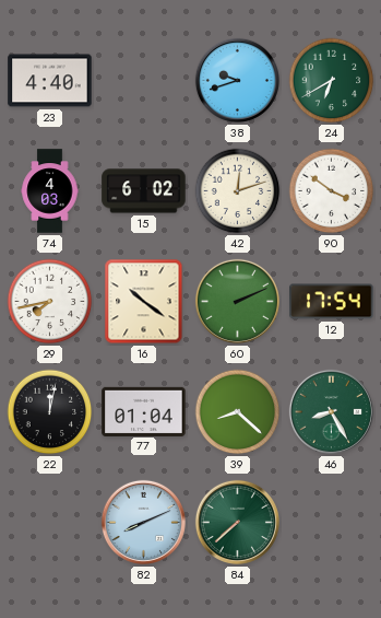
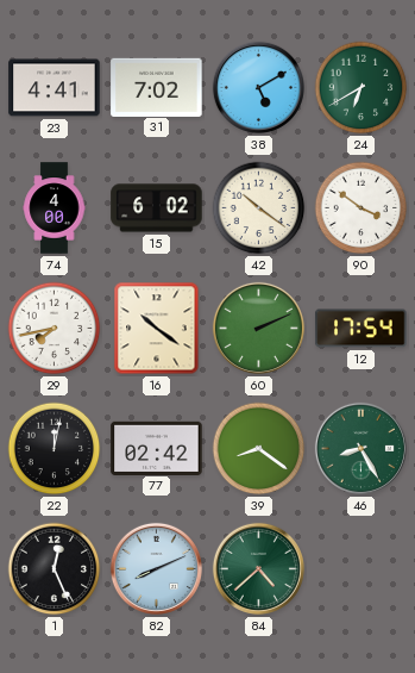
23: 4:40 -> 4:41
31: none -> 7:02
38: 9:42 -> 5:10
74: 4:03 -> 4:00
42: 12:12 -> 10:21
77: 01:04 -> 02:42
39: 8:22 -> 8:21
1: none -> 12:26
84: 7:38 -> 4:38
